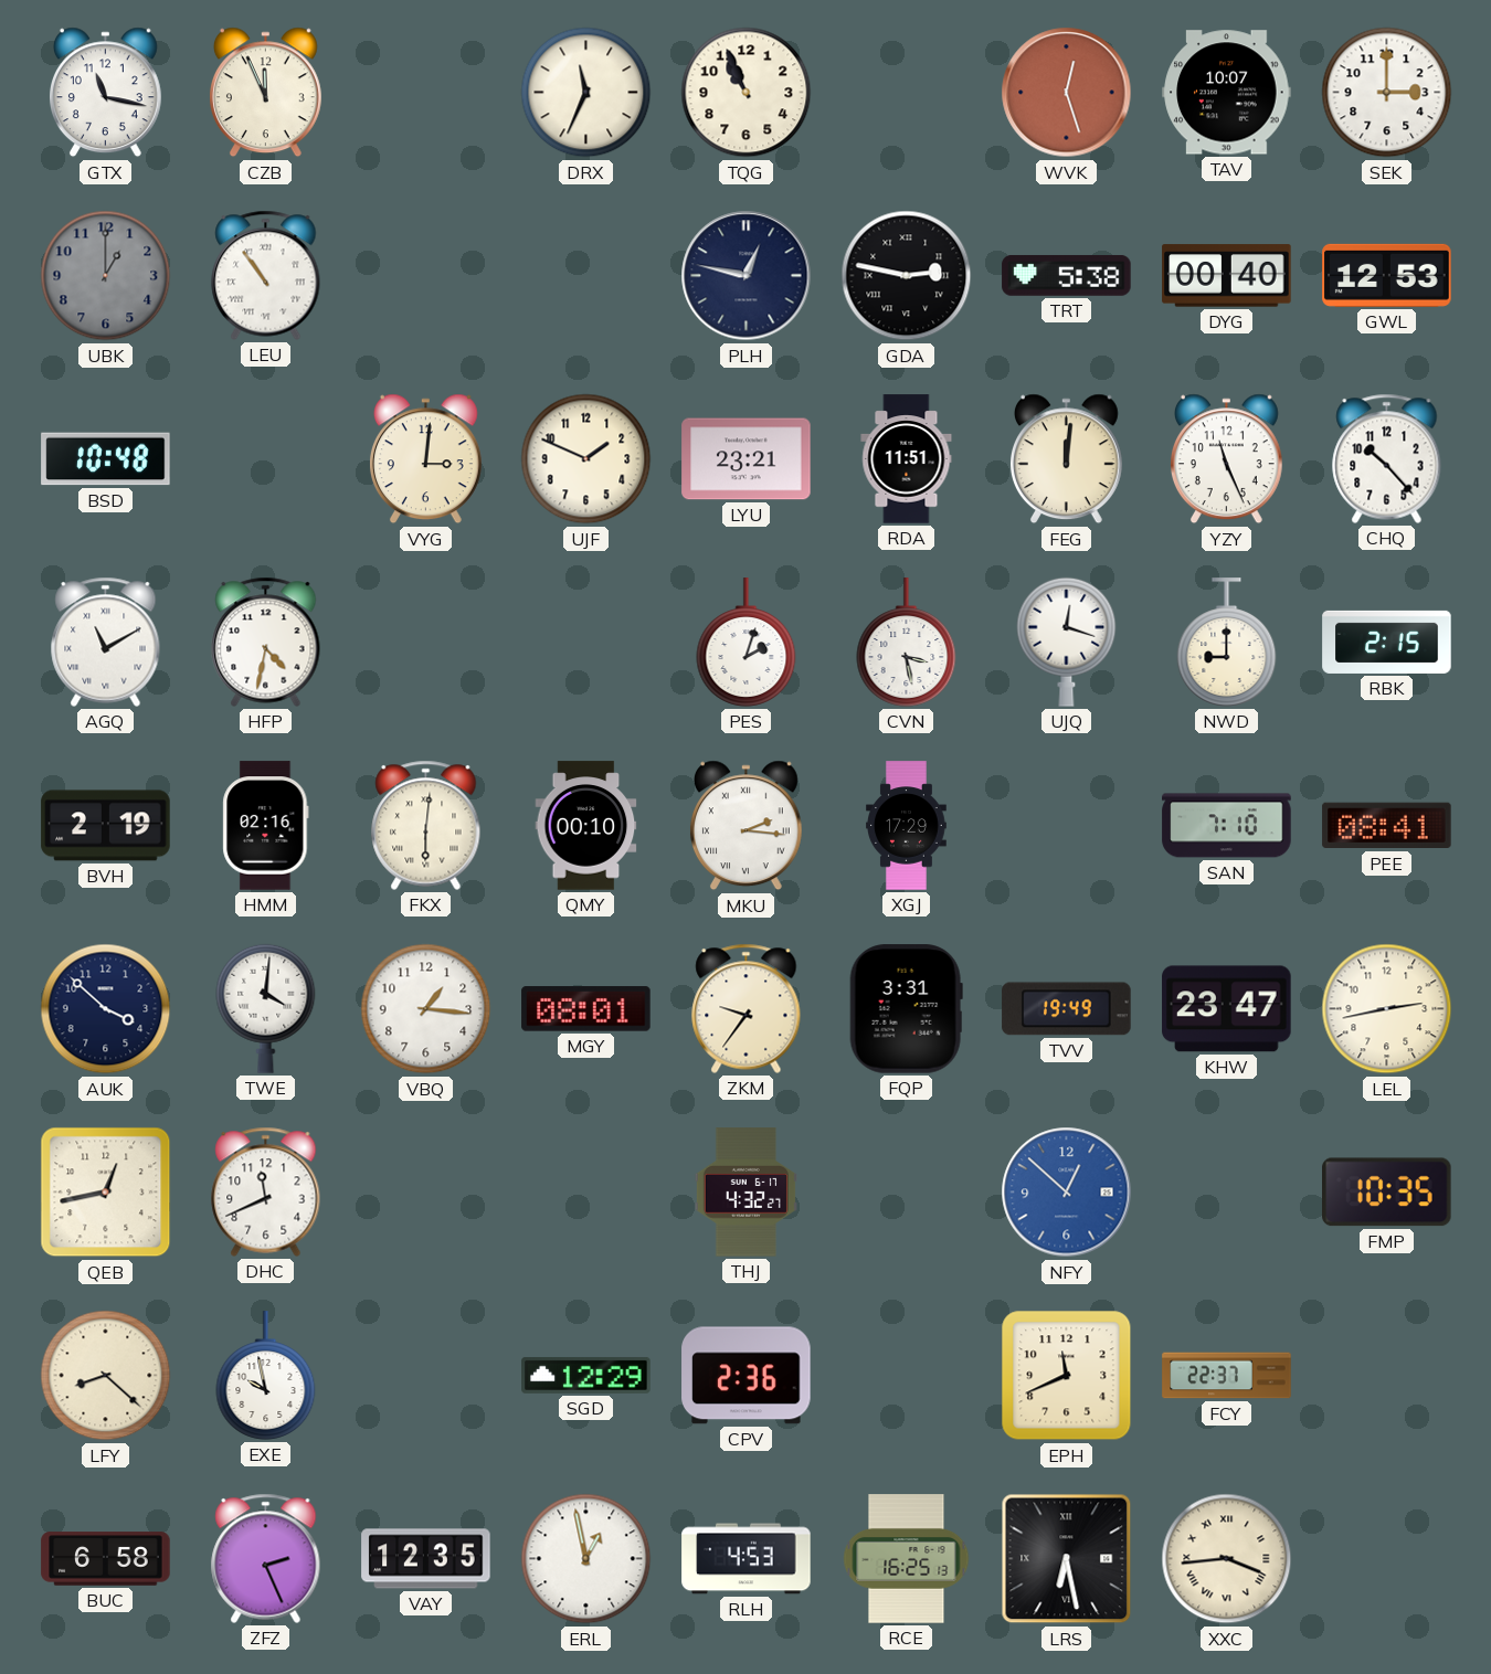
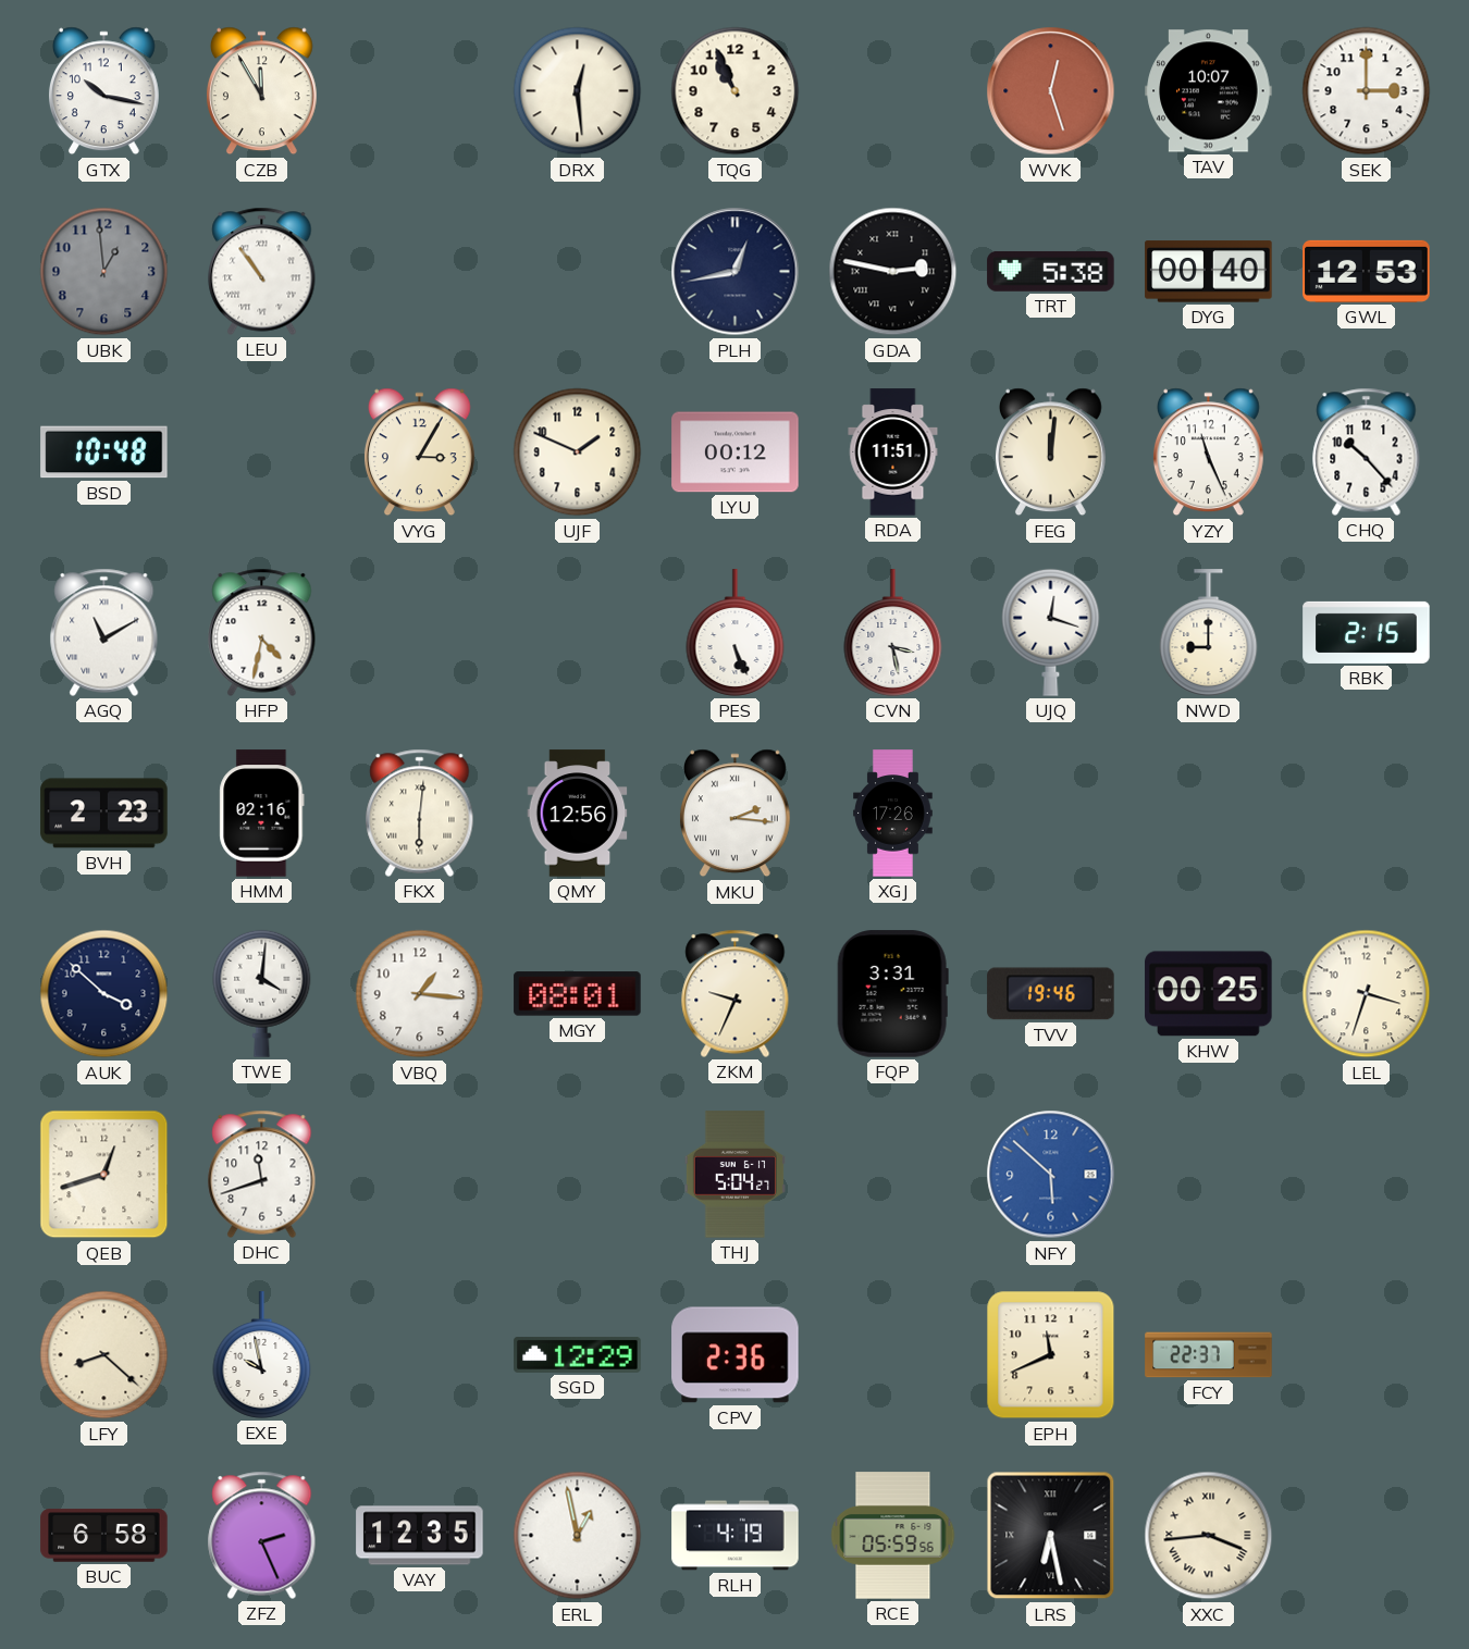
GTX: 11:17 -> 10:17
CZB: 11:56 -> 11:55
DRX: 11:34 -> 12:29
UBK: 1:00 -> 12:59
PLH: 12:47 -> 12:43
VYG: 3:01 -> 3:05
LYU: 23:21 -> 00:12
PES: 2:03 -> 5:26
BVH: 2:19 -> 2:23
QMY: 00:10 -> 12:56
XGJ: 17:29 -> 17:26
SAN: 7:10 -> none
PEE: 08:41 -> none
ZKM: 9:36 -> 9:34
TVV: 19:49 -> 19:46
KHW: 23:47 -> 00:25
LEL: 2:43 -> 3:33
QEB: 12:43 -> 12:42
DHC: 11:41 -> 11:42
THJ: 4:32 -> 5:04
NFY: 12:52 -> 5:52
FMP: 10:35 -> none
RLH: 4:53 -> 4:19
RCE: 16:25 -> 05:59
